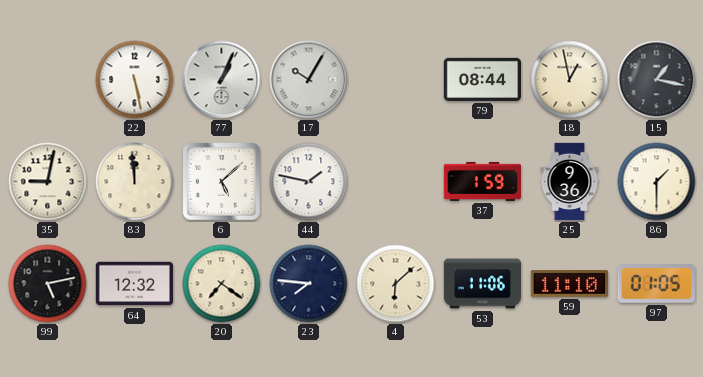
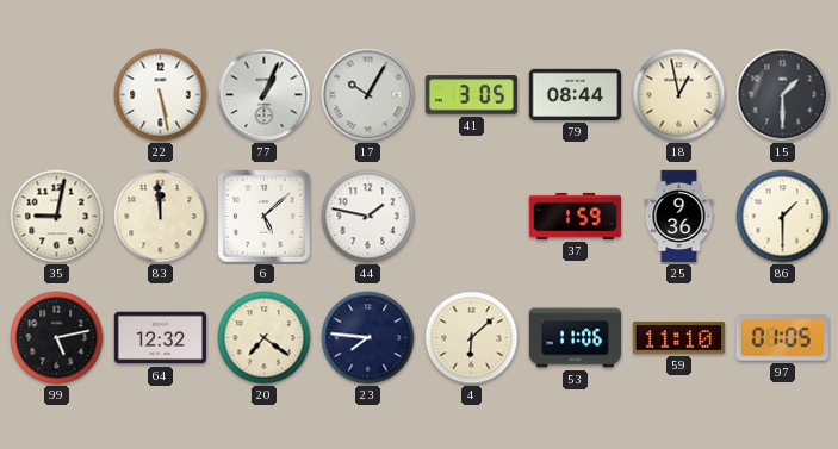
41: none -> 3:05
15: 1:17 -> 1:30
